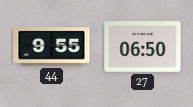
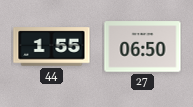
44: 9:55 -> 1:55
